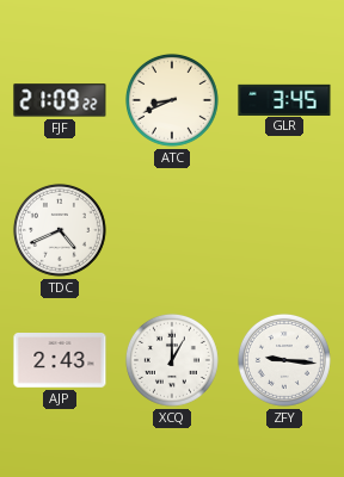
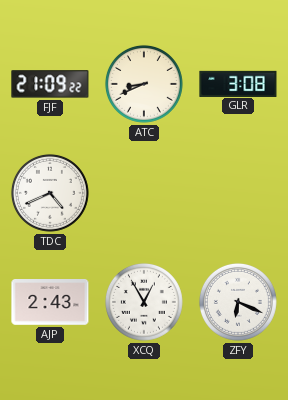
GLR: 3:45 -> 3:08
XCQ: 1:00 -> 12:55
ZFY: 9:16 -> 6:19
